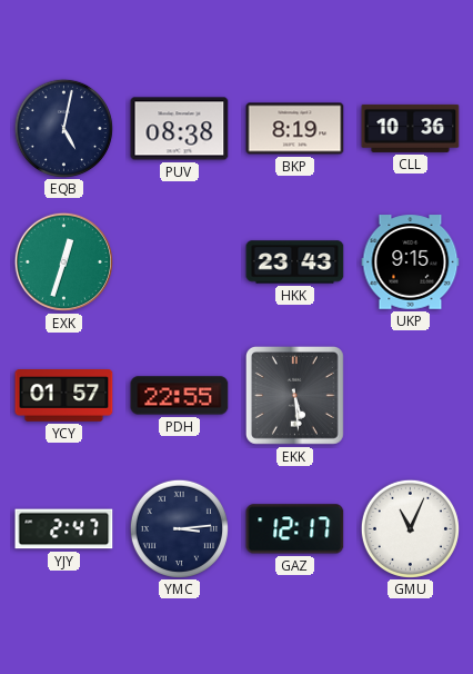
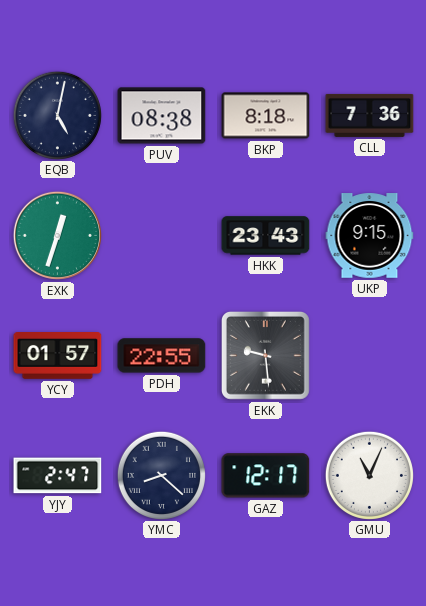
BKP: 8:19 -> 8:18
CLL: 10:36 -> 7:36
EKK: 5:29 -> 9:29
YMC: 3:14 -> 8:22
